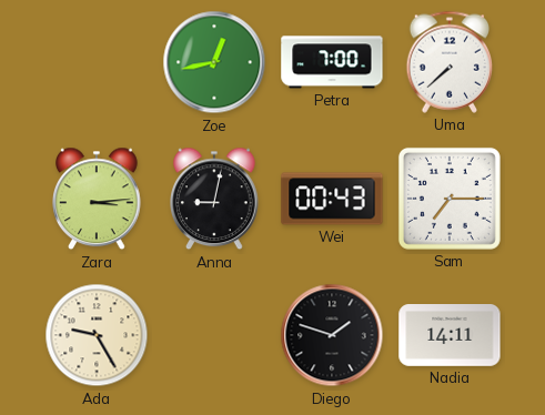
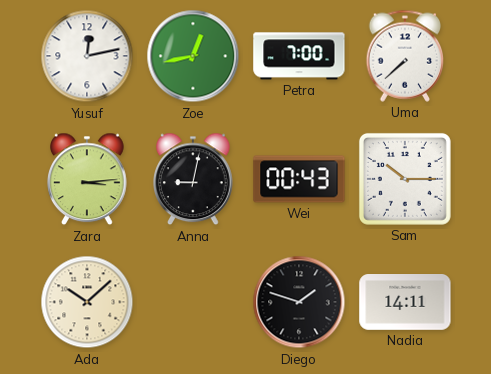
Yusuf: none -> 12:13
Sam: 7:15 -> 10:15
Ada: 9:25 -> 10:08
